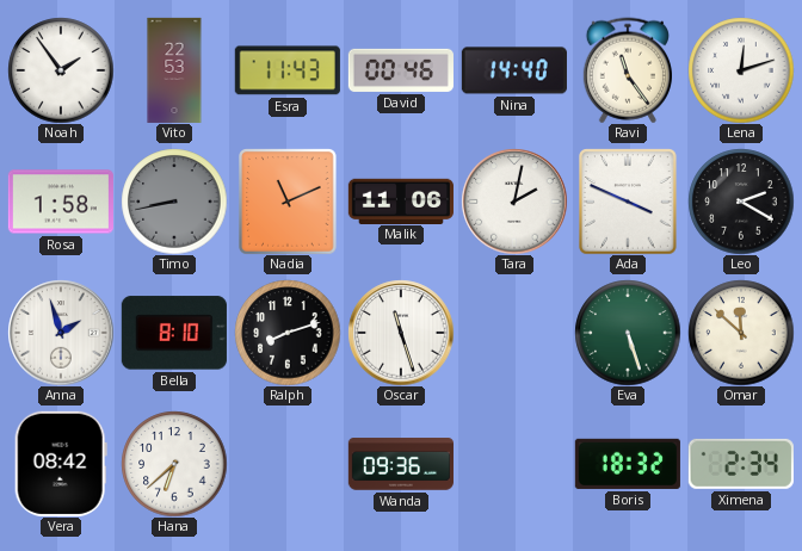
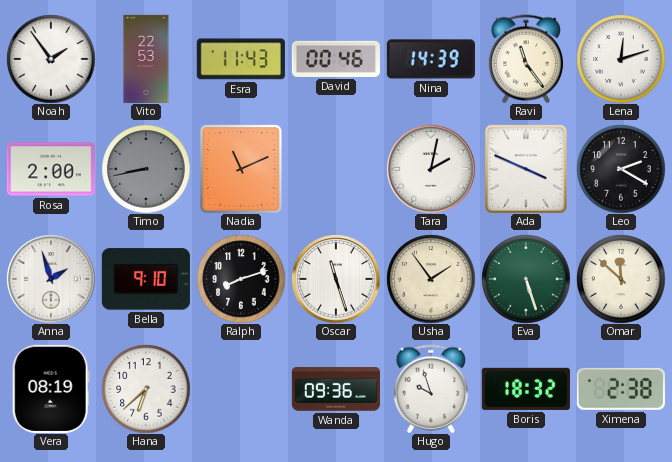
Nina: 14:40 -> 14:39
Rosa: 1:58 -> 2:00
Malik: 11:06 -> none
Bella: 8:10 -> 9:10
Usha: none -> 1:54
Vera: 08:42 -> 08:19
Hugo: none -> 9:57
Ximena: 2:34 -> 2:38
